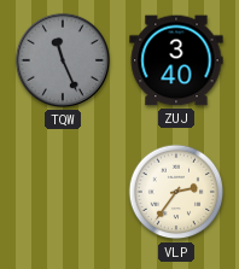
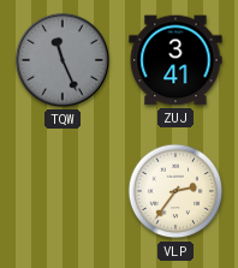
ZUJ: 3:40 -> 3:41
